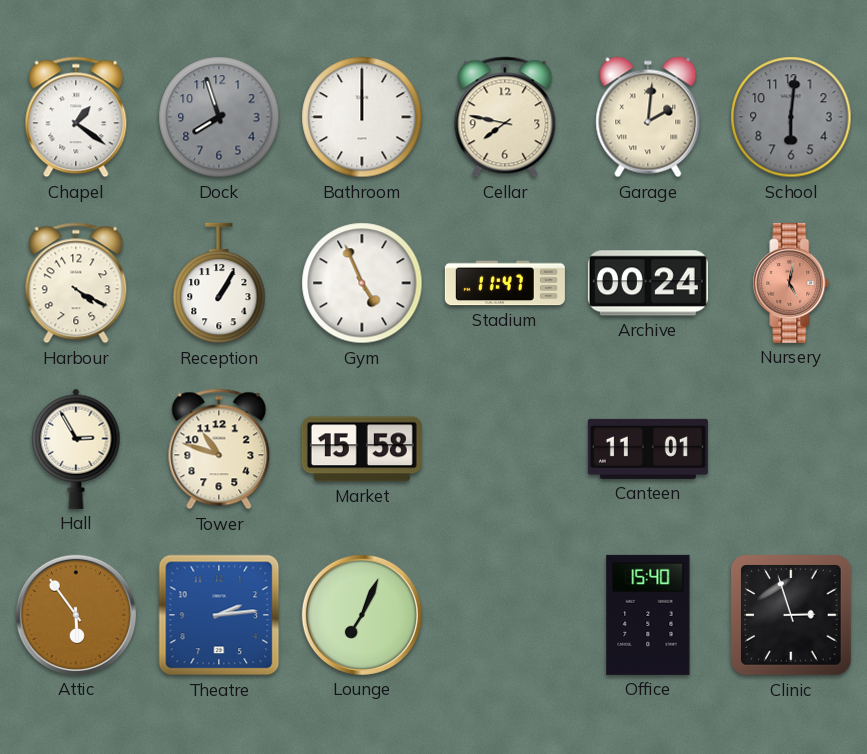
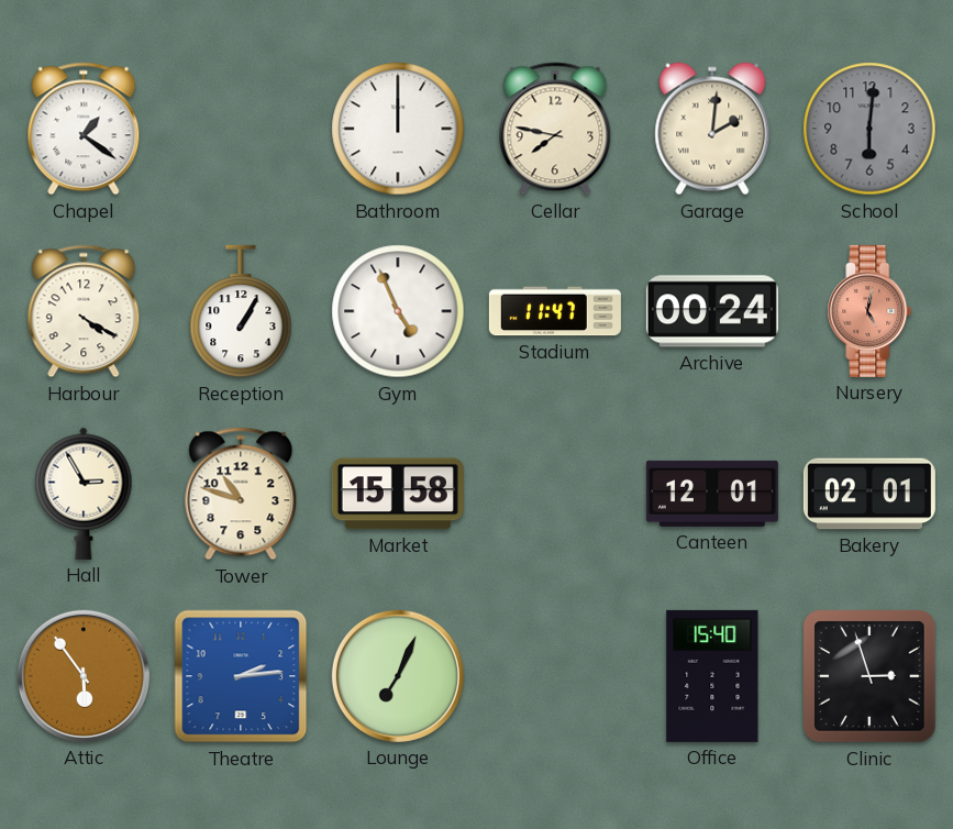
Dock: 7:57 -> none
Canteen: 11:01 -> 12:01
Bakery: none -> 02:01
